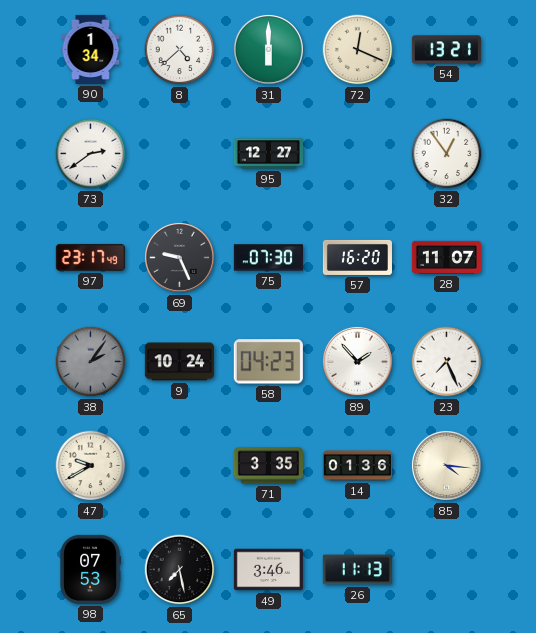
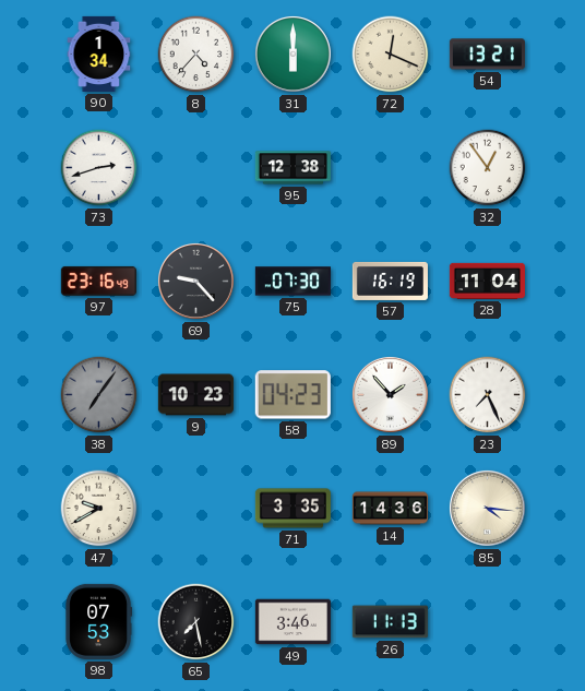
8: 4:38 -> 4:37
73: 2:39 -> 2:42
95: 12:27 -> 12:38
97: 23:17 -> 23:16
69: 9:26 -> 9:23
57: 16:20 -> 16:19
28: 11:07 -> 11:04
38: 2:06 -> 7:06
9: 10:24 -> 10:23
14: 01:36 -> 14:36
